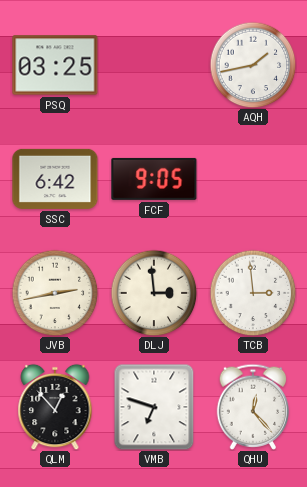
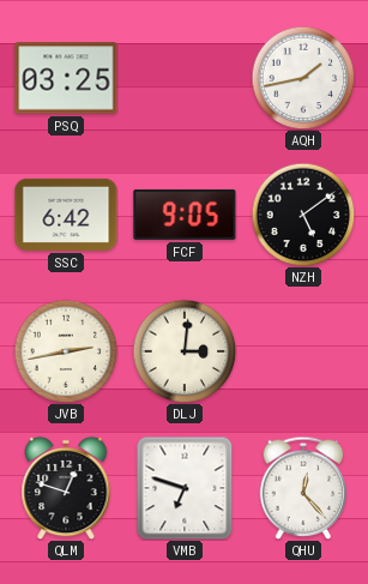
NZH: none -> 5:09
DLJ: 2:59 -> 3:01
TCB: 2:59 -> none
QLM: 12:53 -> 12:48
